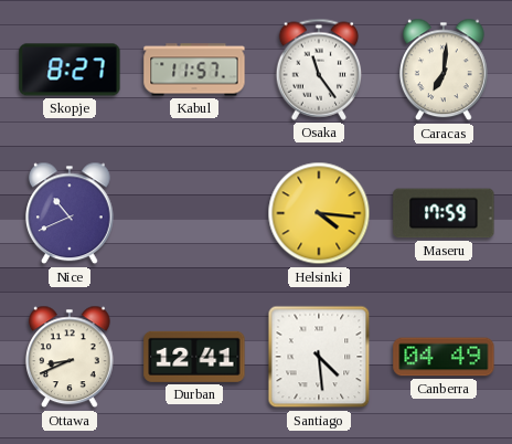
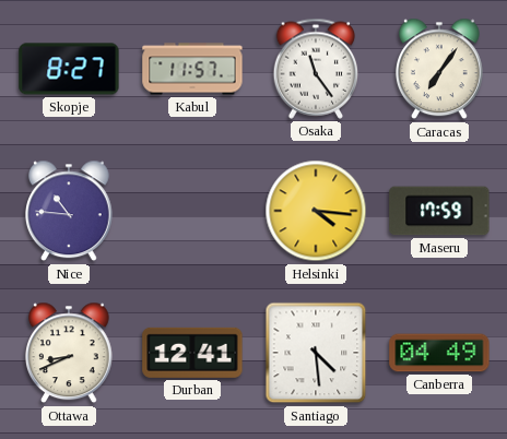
Caracas: 7:01 -> 7:06
Nice: 10:41 -> 10:46
